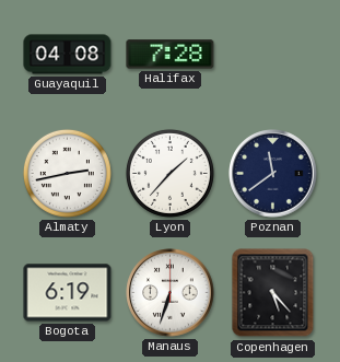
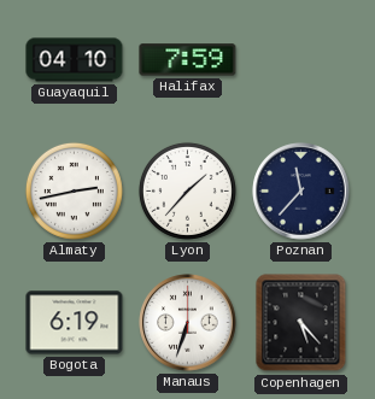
Guayaquil: 04:08 -> 04:10
Halifax: 7:28 -> 7:59
Poznan: 11:39 -> 11:37
